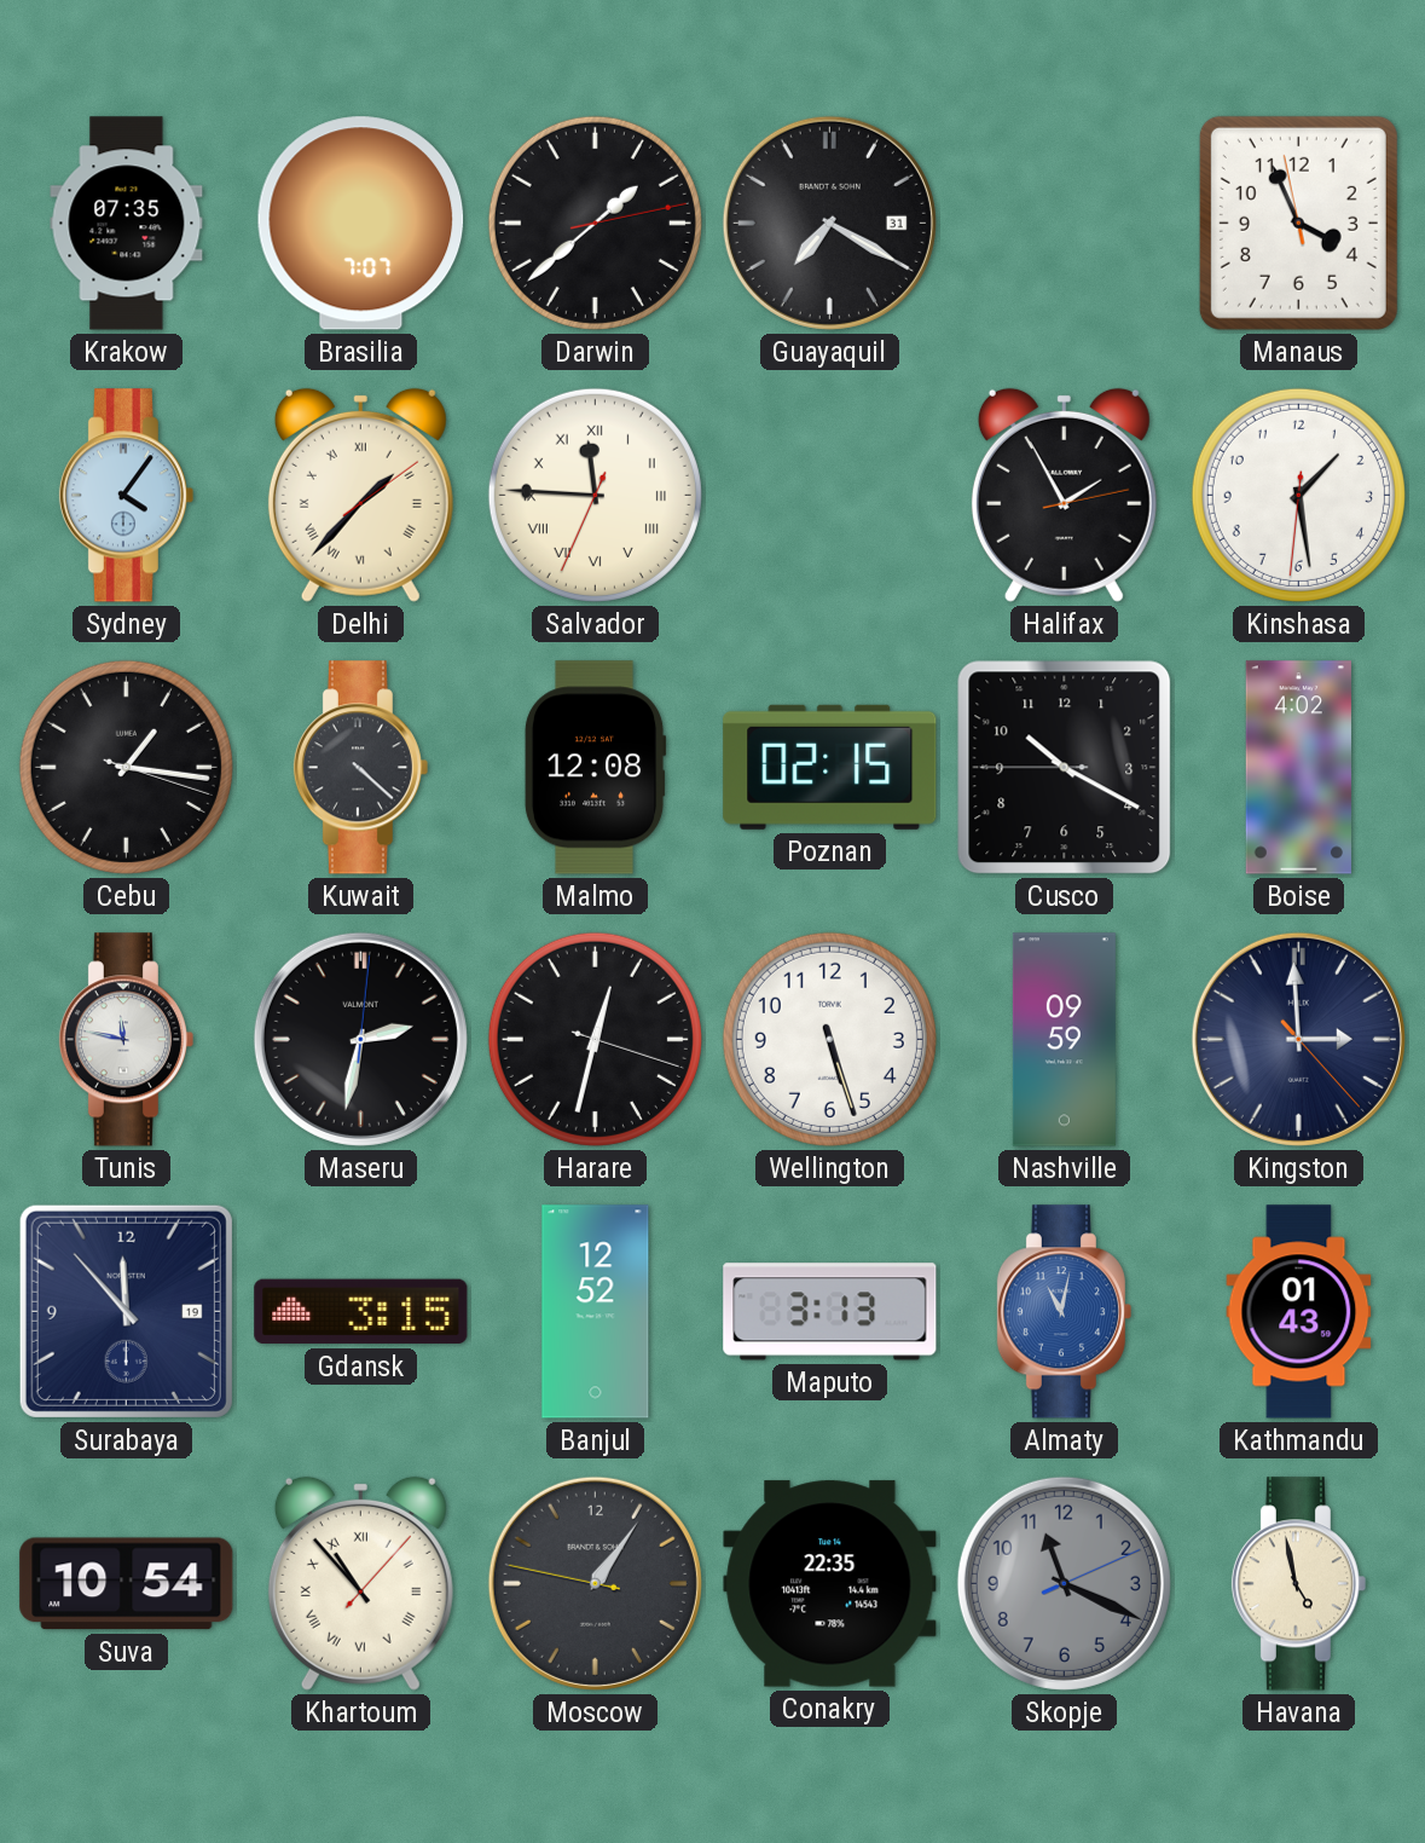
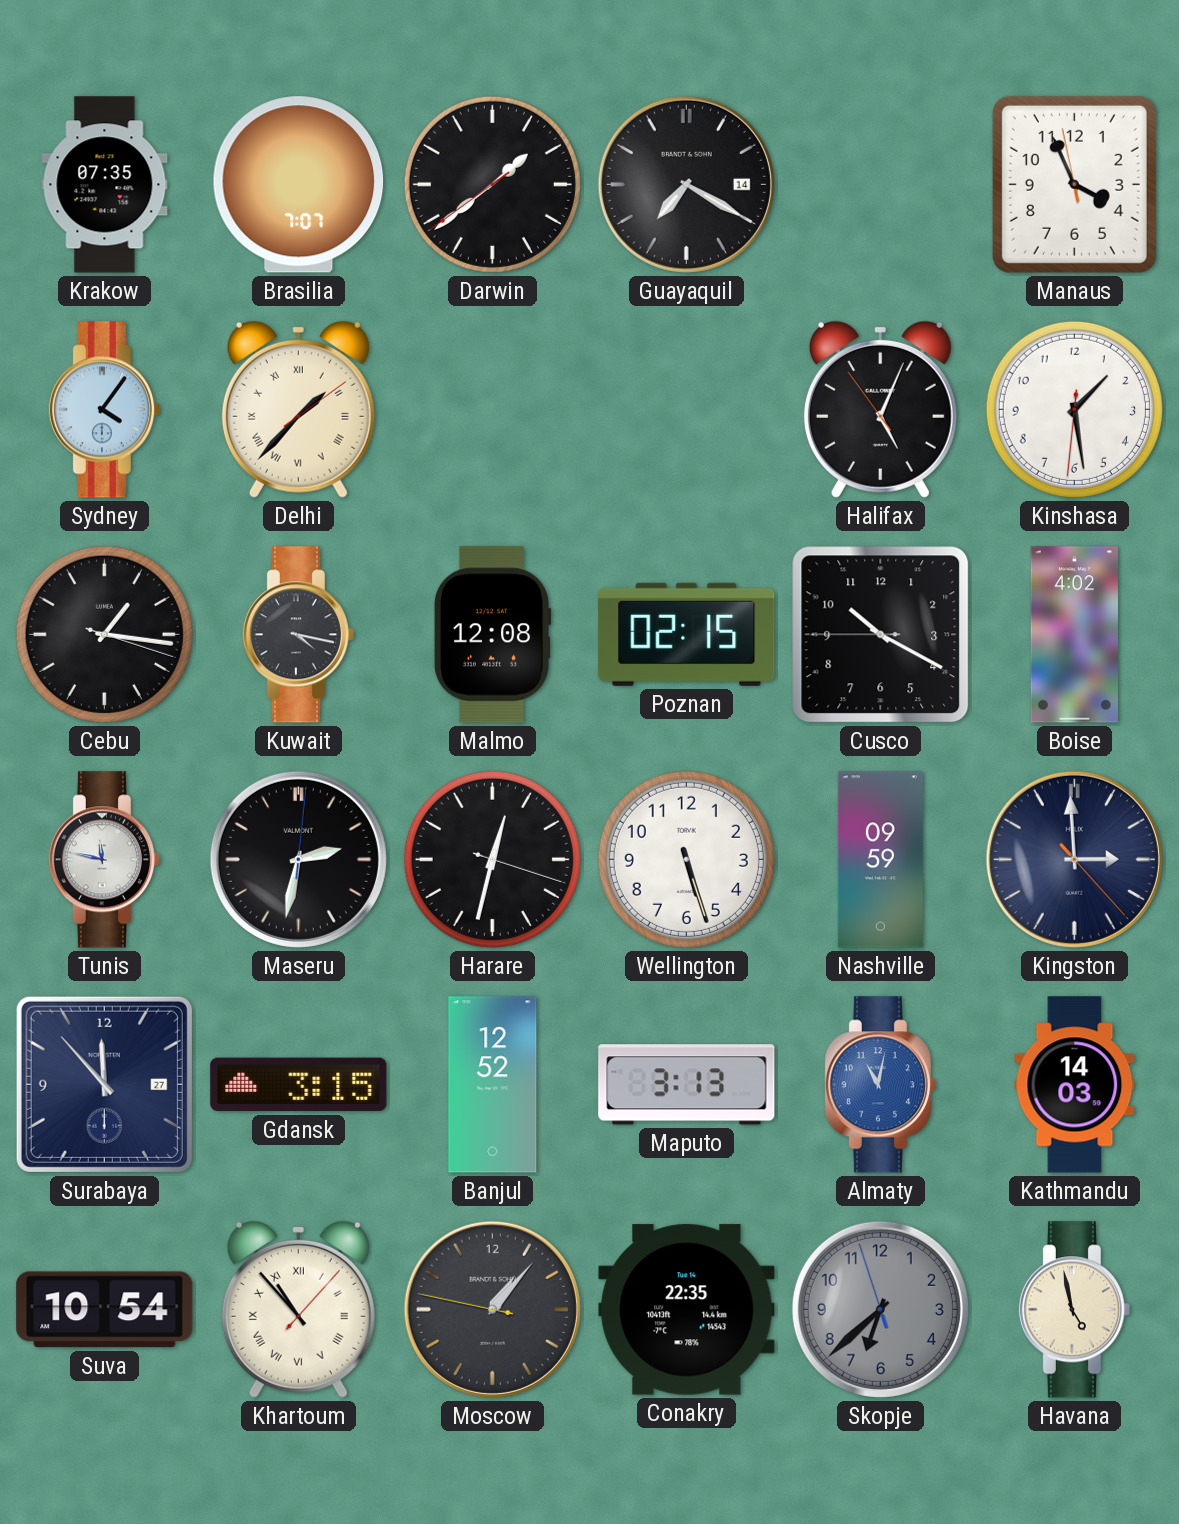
Darwin: 1:38:13 -> 1:38:39
Guayaquil date: 31 -> 14
Salvador: 11:45 -> none
Halifax: 1:55 -> 5:03
Kuwait: 4:22 -> 4:17
Surabaya date: 19 -> 27
Kathmandu: 01:43 -> 14:03
Moscow: 1:05 -> 1:06
Skopje: 11:19 -> 6:37
